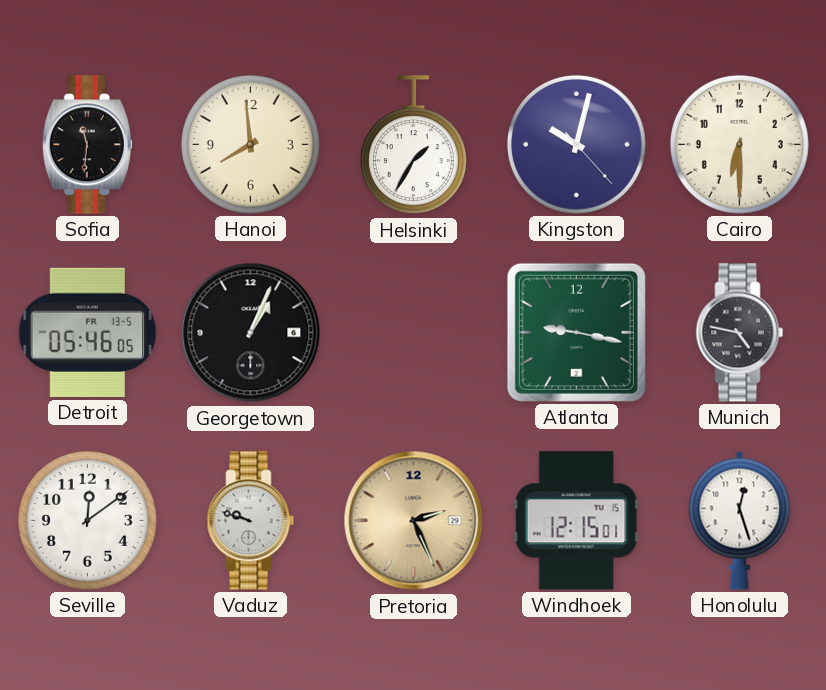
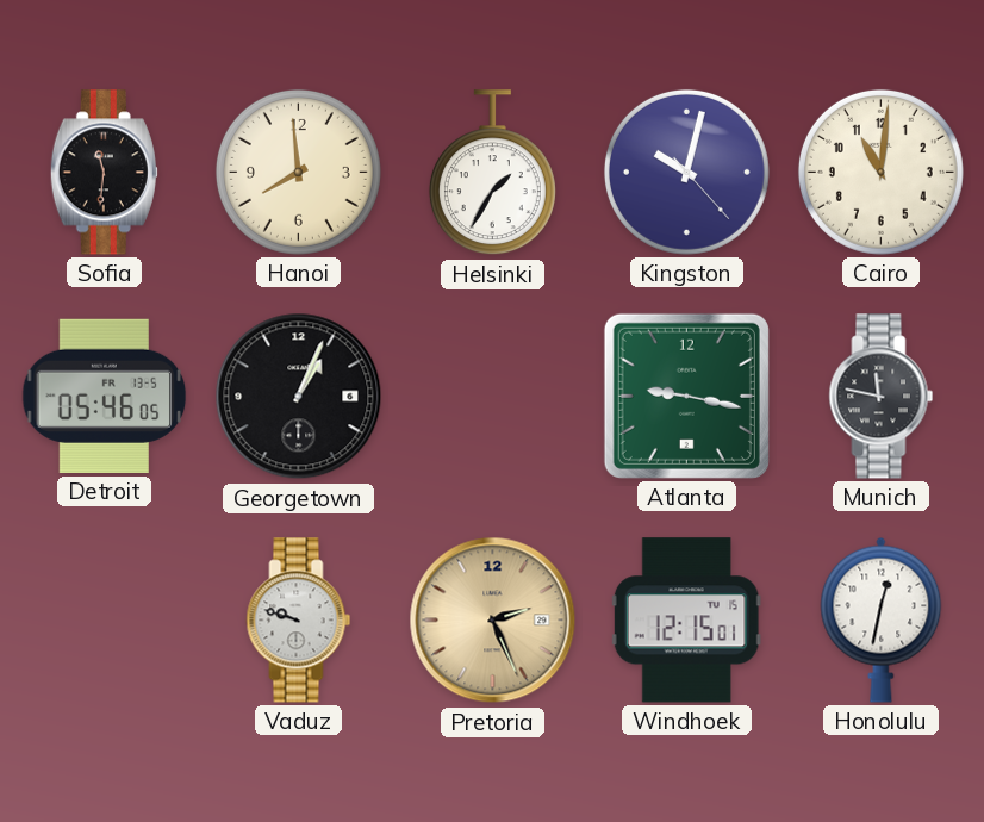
Cairo: 6:30 -> 11:01
Munich: 4:47 -> 11:47
Seville: 12:09 -> none
Honolulu: 12:27 -> 12:32
